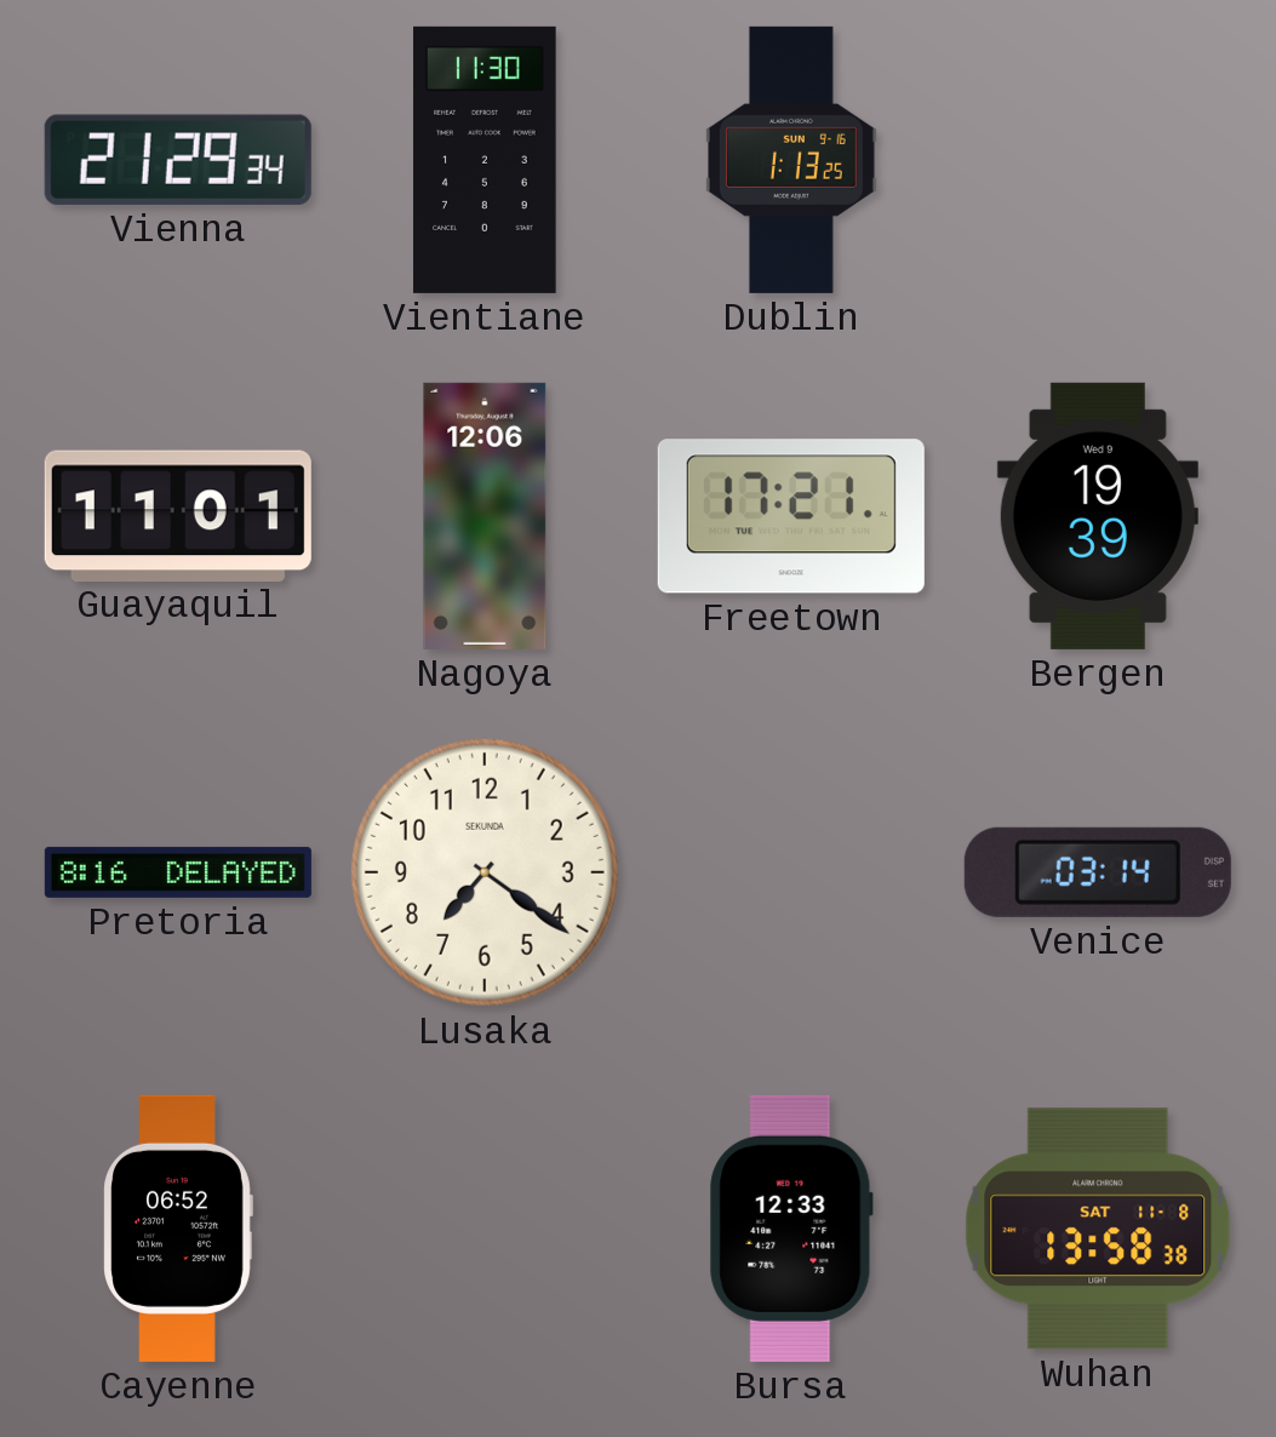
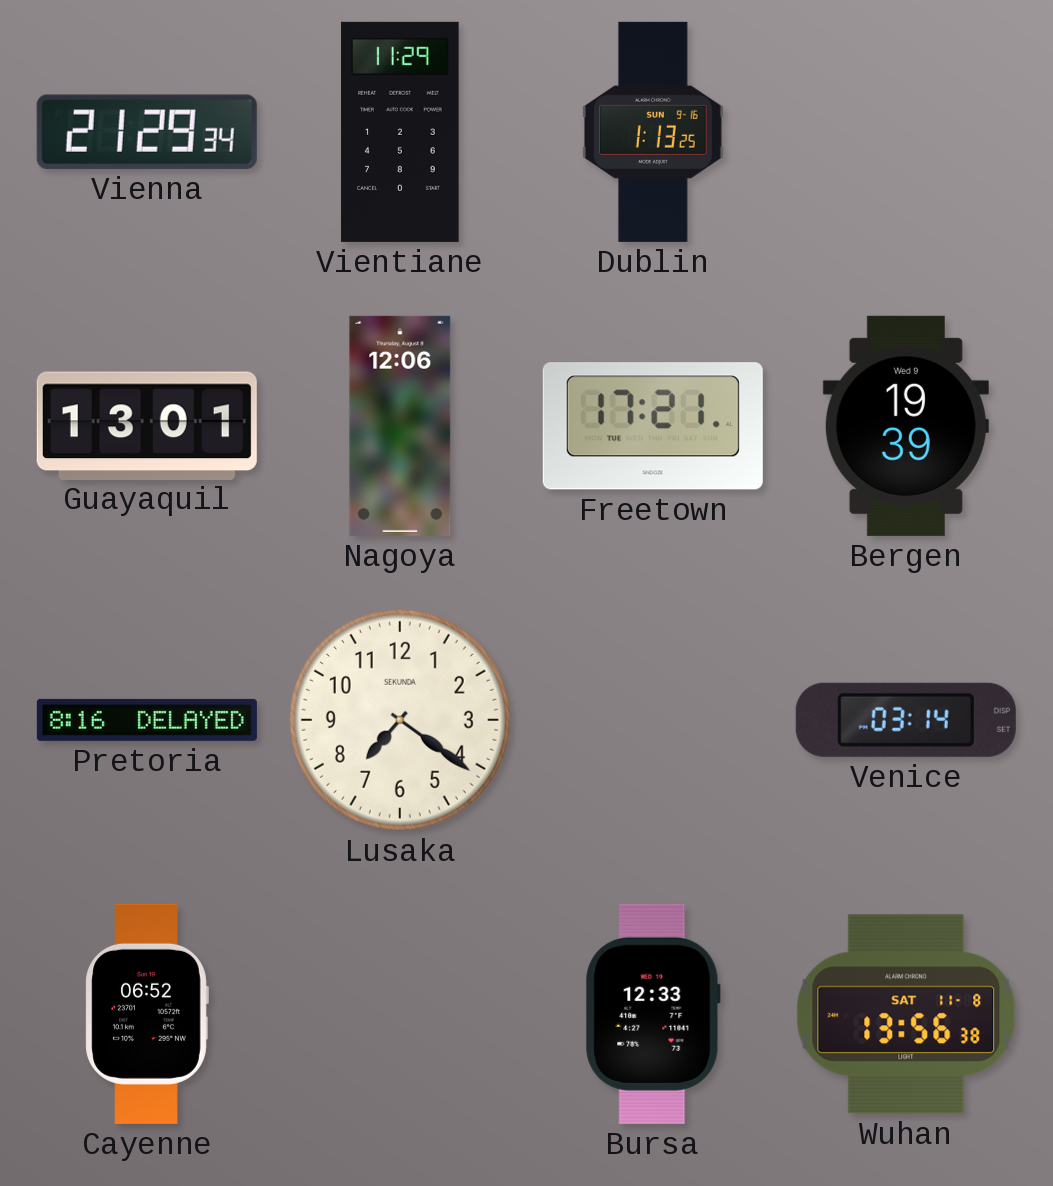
Vientiane: 11:30 -> 11:29
Guayaquil: 11:01 -> 13:01
Wuhan: 13:58 -> 13:56
